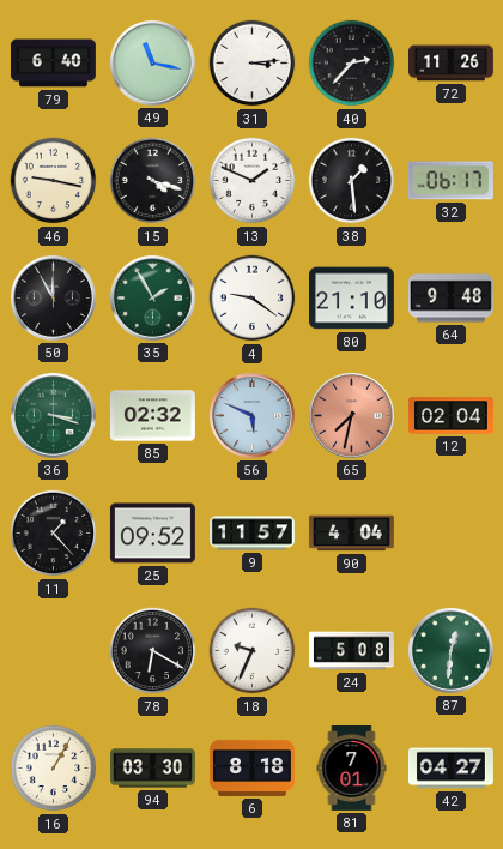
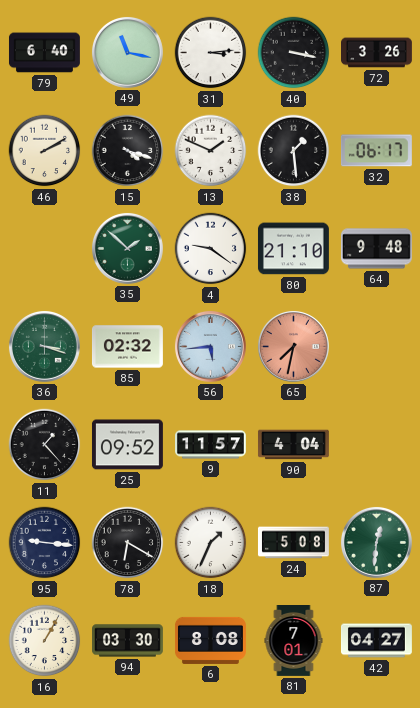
40: 2:37 -> 3:17
72: 11:26 -> 3:26
46: 9:17 -> 2:10
50: 11:55 -> none
35: 1:55 -> 1:52
56: 5:49 -> 5:44
12: 02:04 -> none
95: none -> 9:16
18: 9:34 -> 1:34
6: 8:18 -> 8:08
